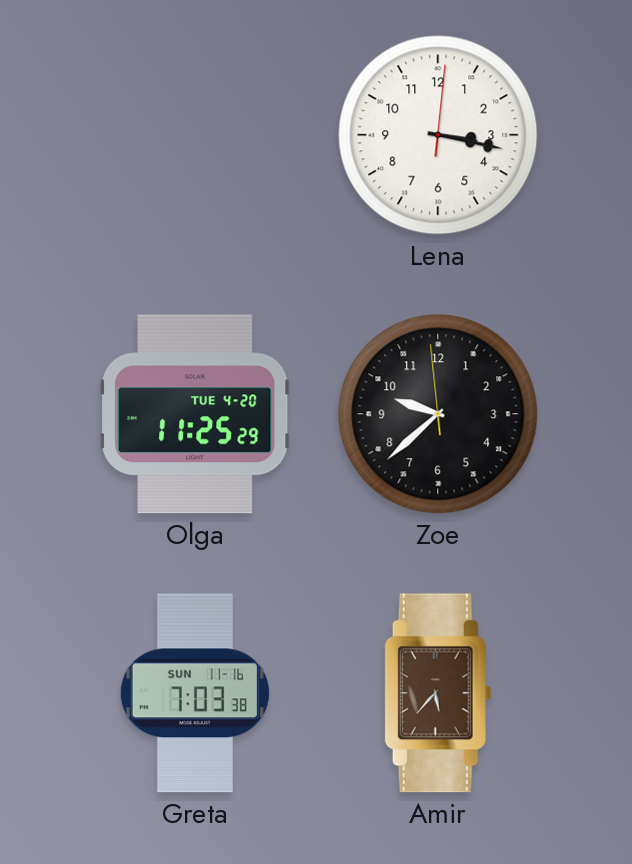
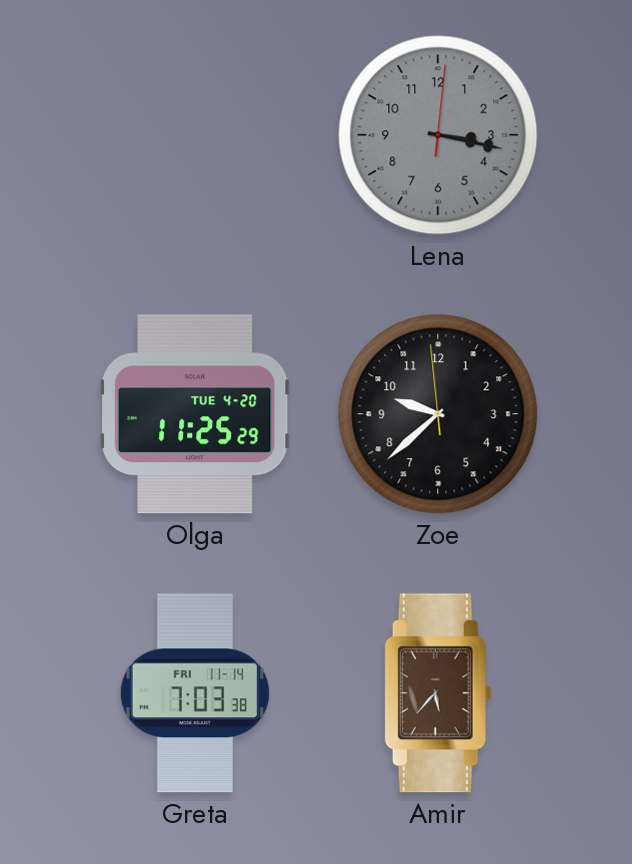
Lena dial: white -> grey
Greta date: SUN 11-16 -> FRI 11-14
